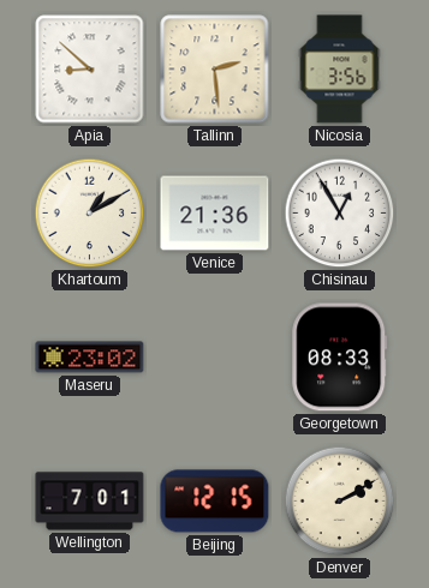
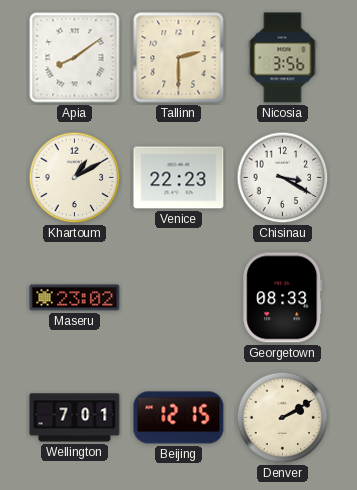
Apia: 8:52 -> 8:09
Tallinn: 2:29 -> 2:30
Venice: 21:36 -> 22:23
Chisinau: 12:55 -> 3:20
